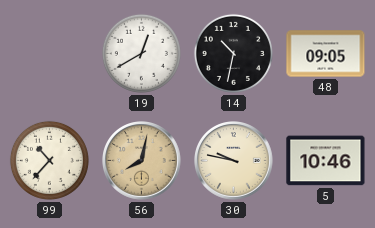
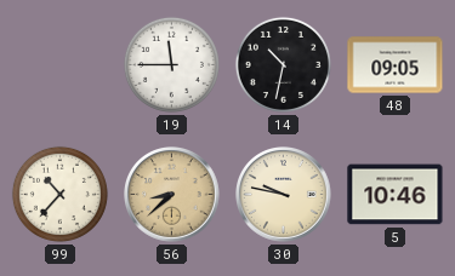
19: 12:40 -> 11:45
56: 8:02 -> 8:38
